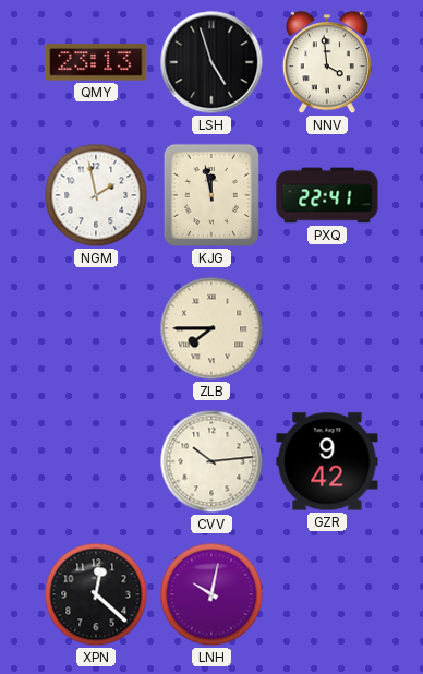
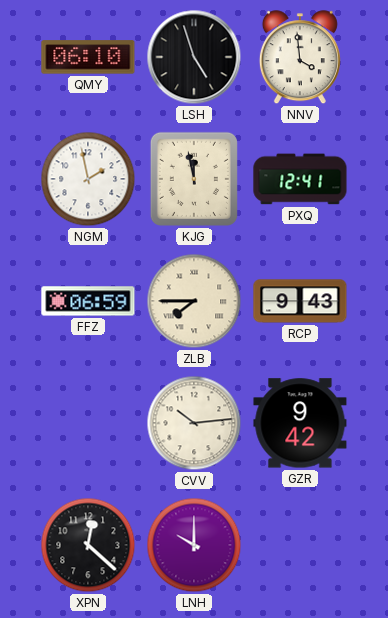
QMY: 23:13 -> 06:10
PXQ: 22:41 -> 12:41
FFZ: none -> 06:59
RCP: none -> 9:43
LNH: 10:02 -> 10:00
